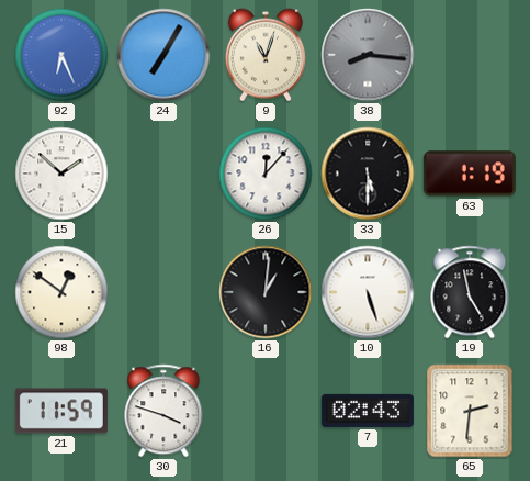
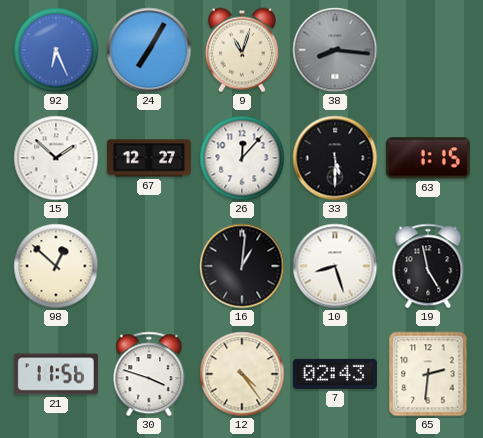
67: none -> 12:27
63: 1:19 -> 1:15
98: 12:51 -> 12:52
10: 5:27 -> 8:27
21: 11:59 -> 11:56
12: none -> 4:24
